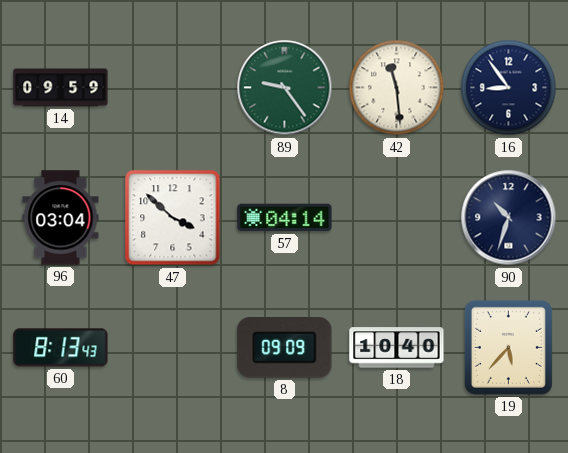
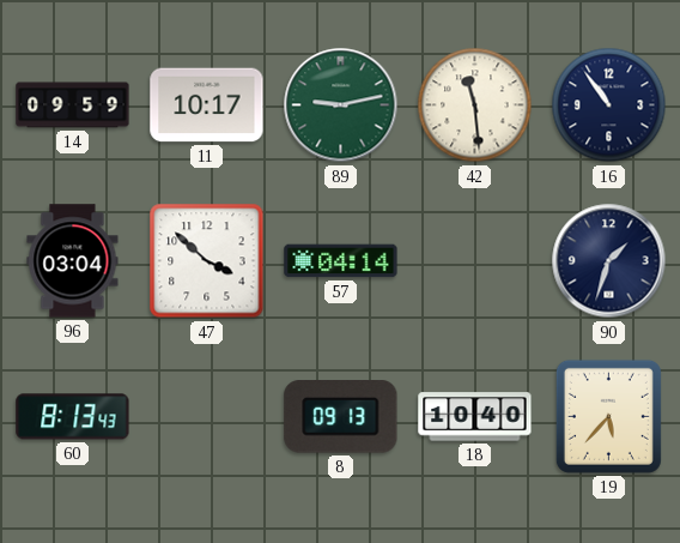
11: none -> 10:17
89: 9:24 -> 9:13
16: 8:54 -> 10:54
90: 10:33 -> 1:33
8: 09:09 -> 09:13
